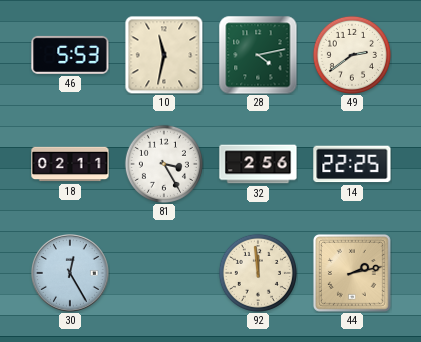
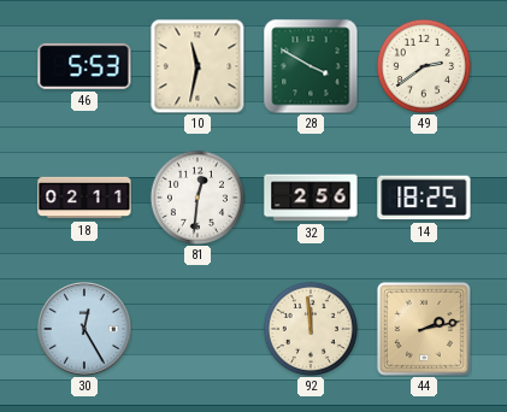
28: 4:13 -> 3:50
81: 3:25 -> 12:31
14: 22:25 -> 18:25
